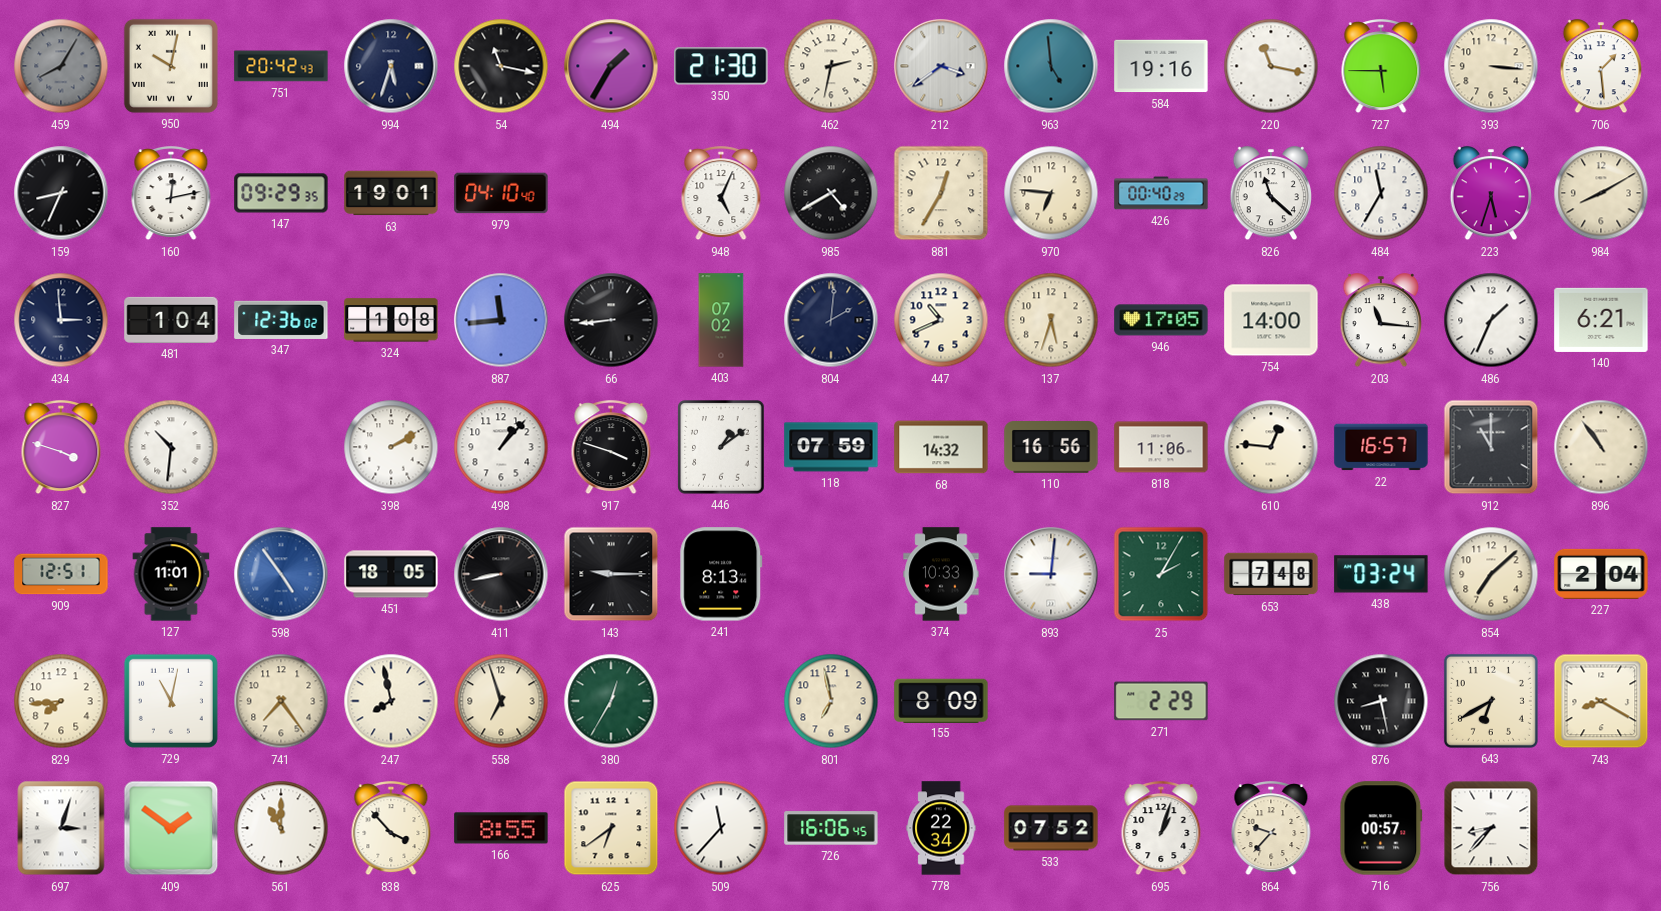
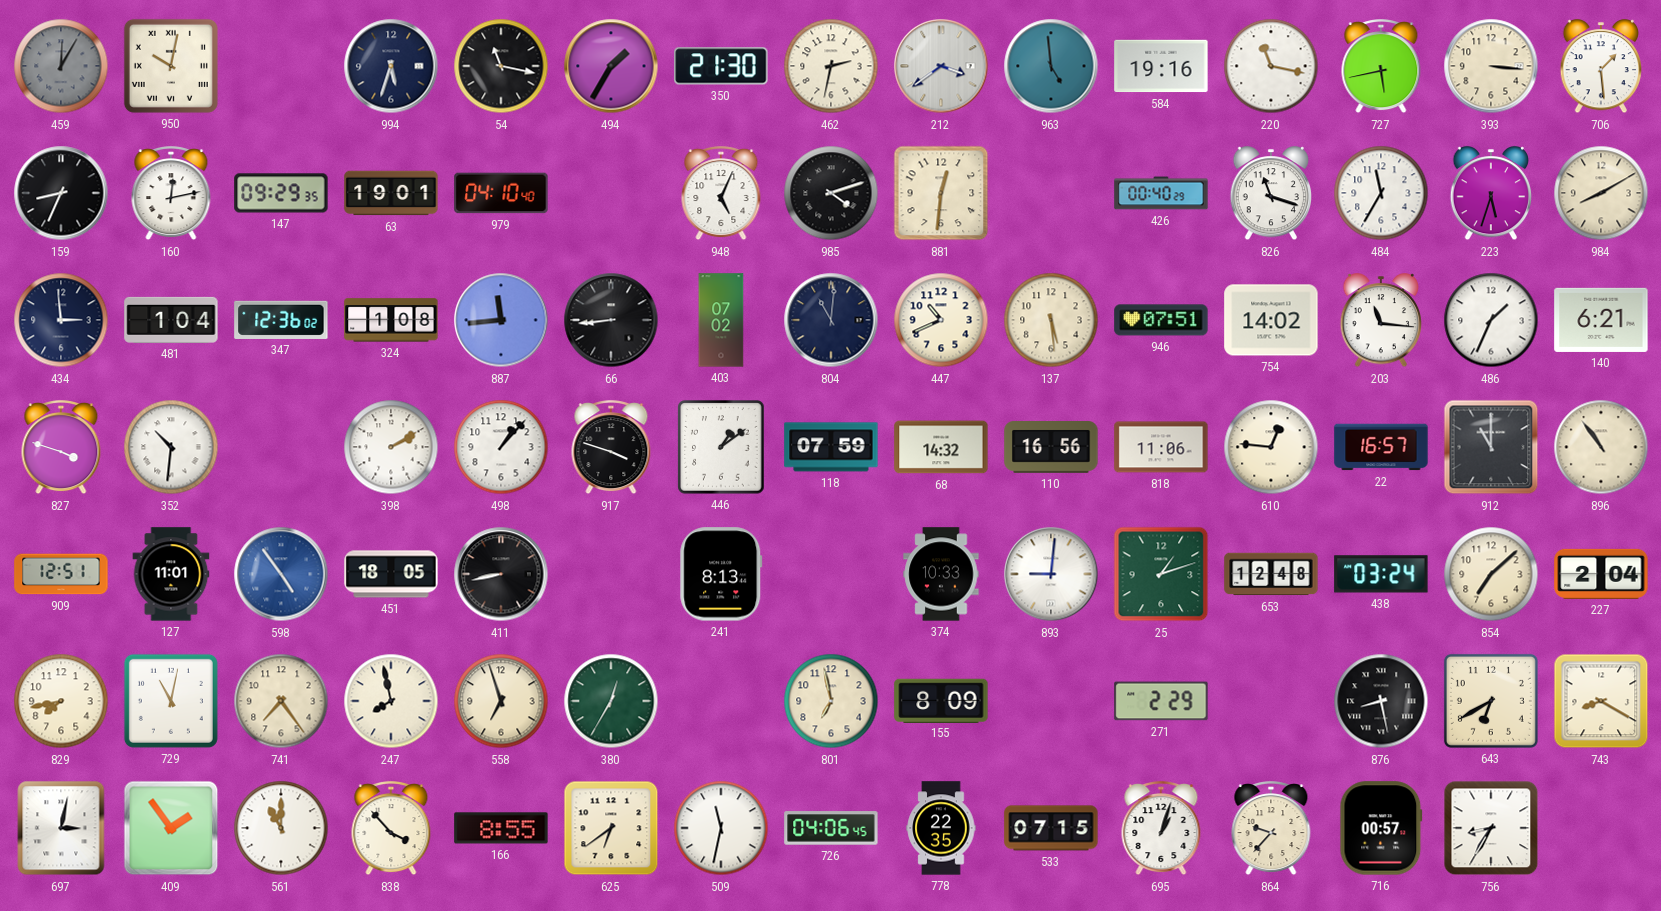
459: 8:05 -> 12:05
751: 20:42 -> none
727: 5:45 -> 5:43
985: 4:40 -> 4:12
881: 12:35 -> 12:31
970: 6:46 -> none
826: 11:22 -> 11:18
804: 2:01 -> 11:01
137: 5:33 -> 5:29
946: 17:05 -> 07:51
754: 14:00 -> 14:02
143: 9:15 -> none
25: 2:05 -> 1:12
653: 7:48 -> 12:48
829: 7:44 -> 7:43
697: 3:03 -> 3:02
409: 1:51 -> 1:54
509: 11:37 -> 11:32
726: 16:06 -> 04:06
778: 22:34 -> 22:35
533: 07:52 -> 07:15
756: 8:37 -> 8:35
